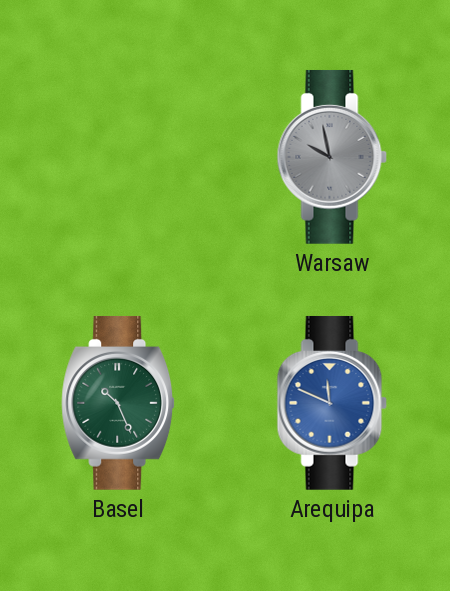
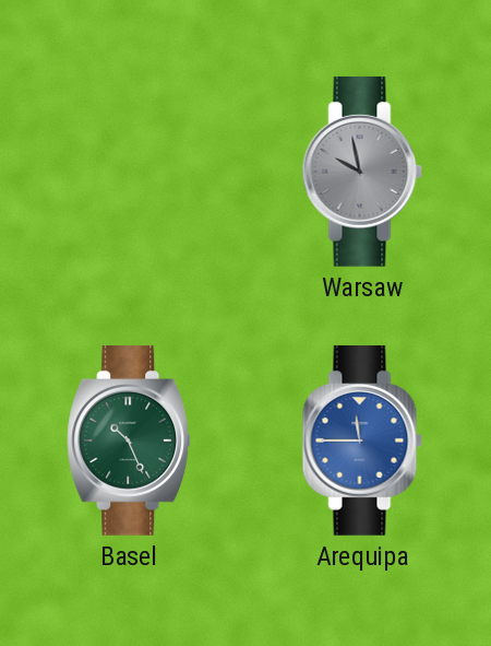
Arequipa: 11:49 -> 11:45
